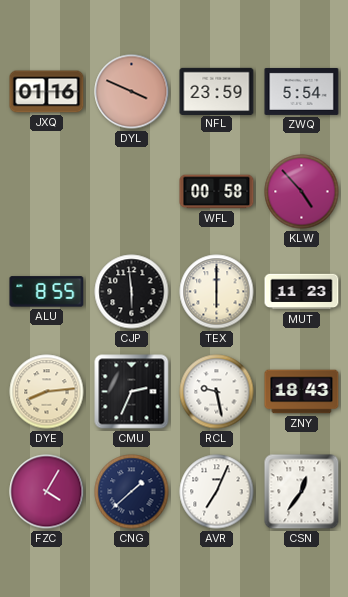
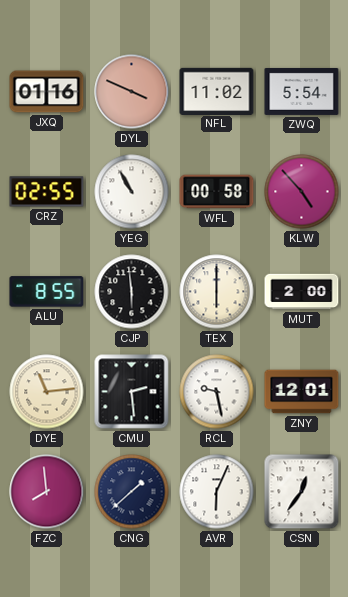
NFL: 23:59 -> 11:02
CRZ: none -> 02:55
YEG: none -> 10:55
MUT: 11:23 -> 2:00
DYE: 8:14 -> 11:14
CMU: 2:34 -> 2:29
ZNY: 18:43 -> 12:01
FZC: 4:05 -> 7:59
AVR: 7:04 -> 6:04
